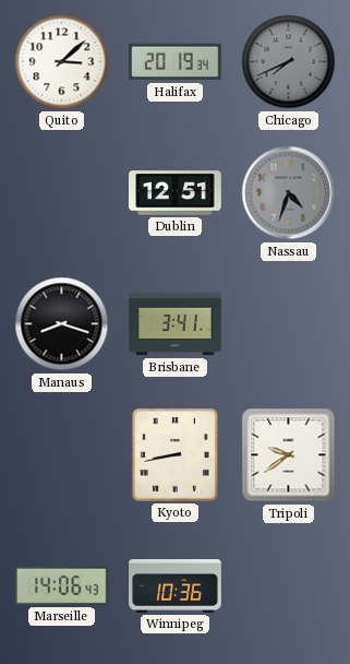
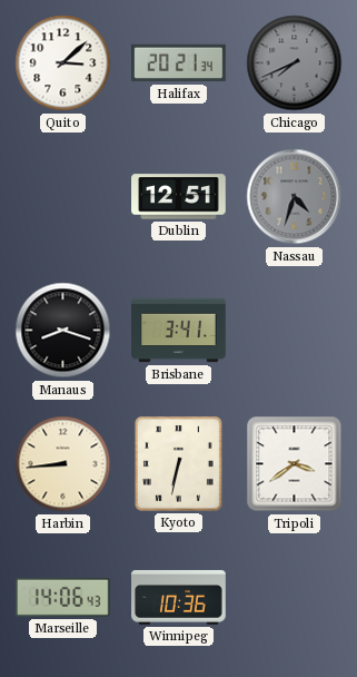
Halifax: 20:19 -> 20:21
Harbin: none -> 8:44
Kyoto: 8:43 -> 6:32
Tripoli: 9:39 -> 3:39
